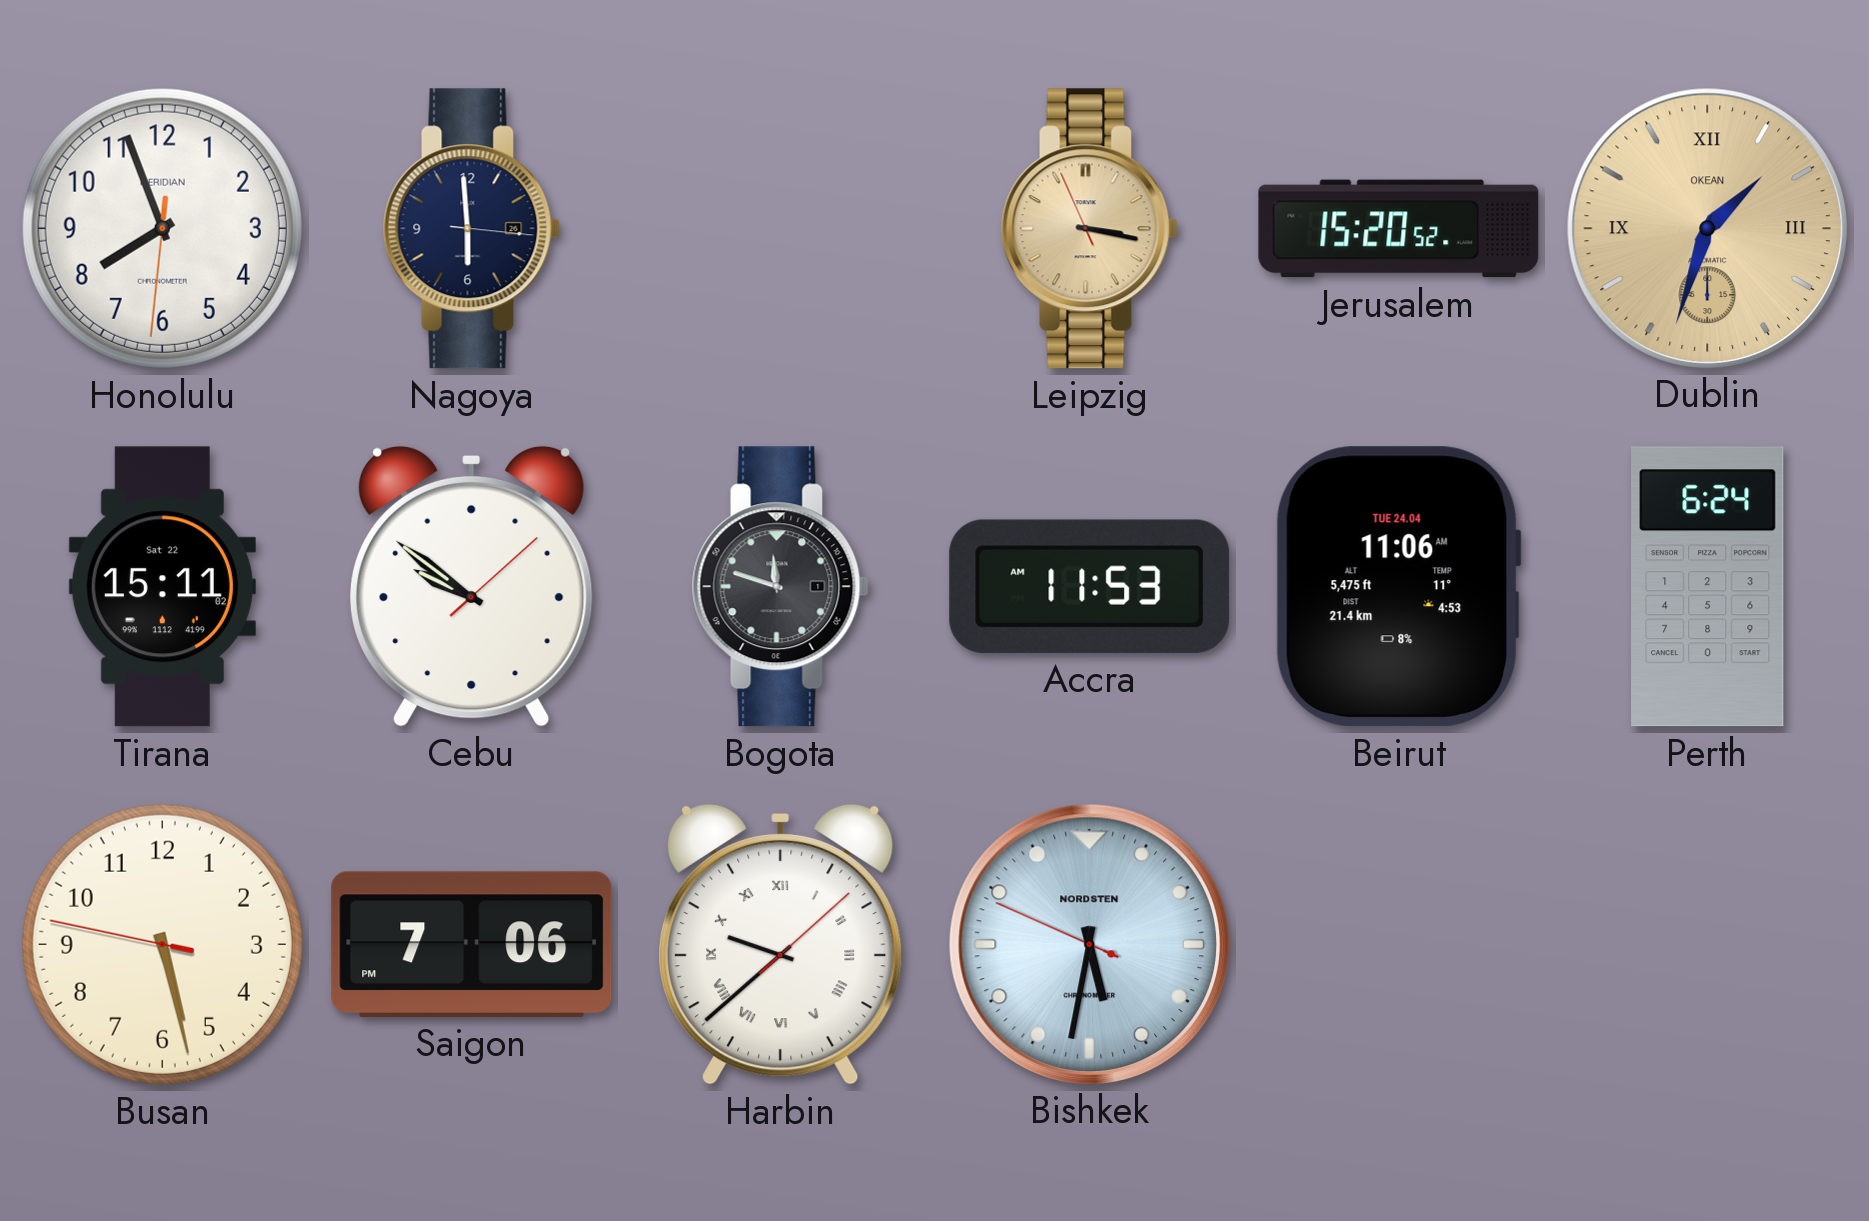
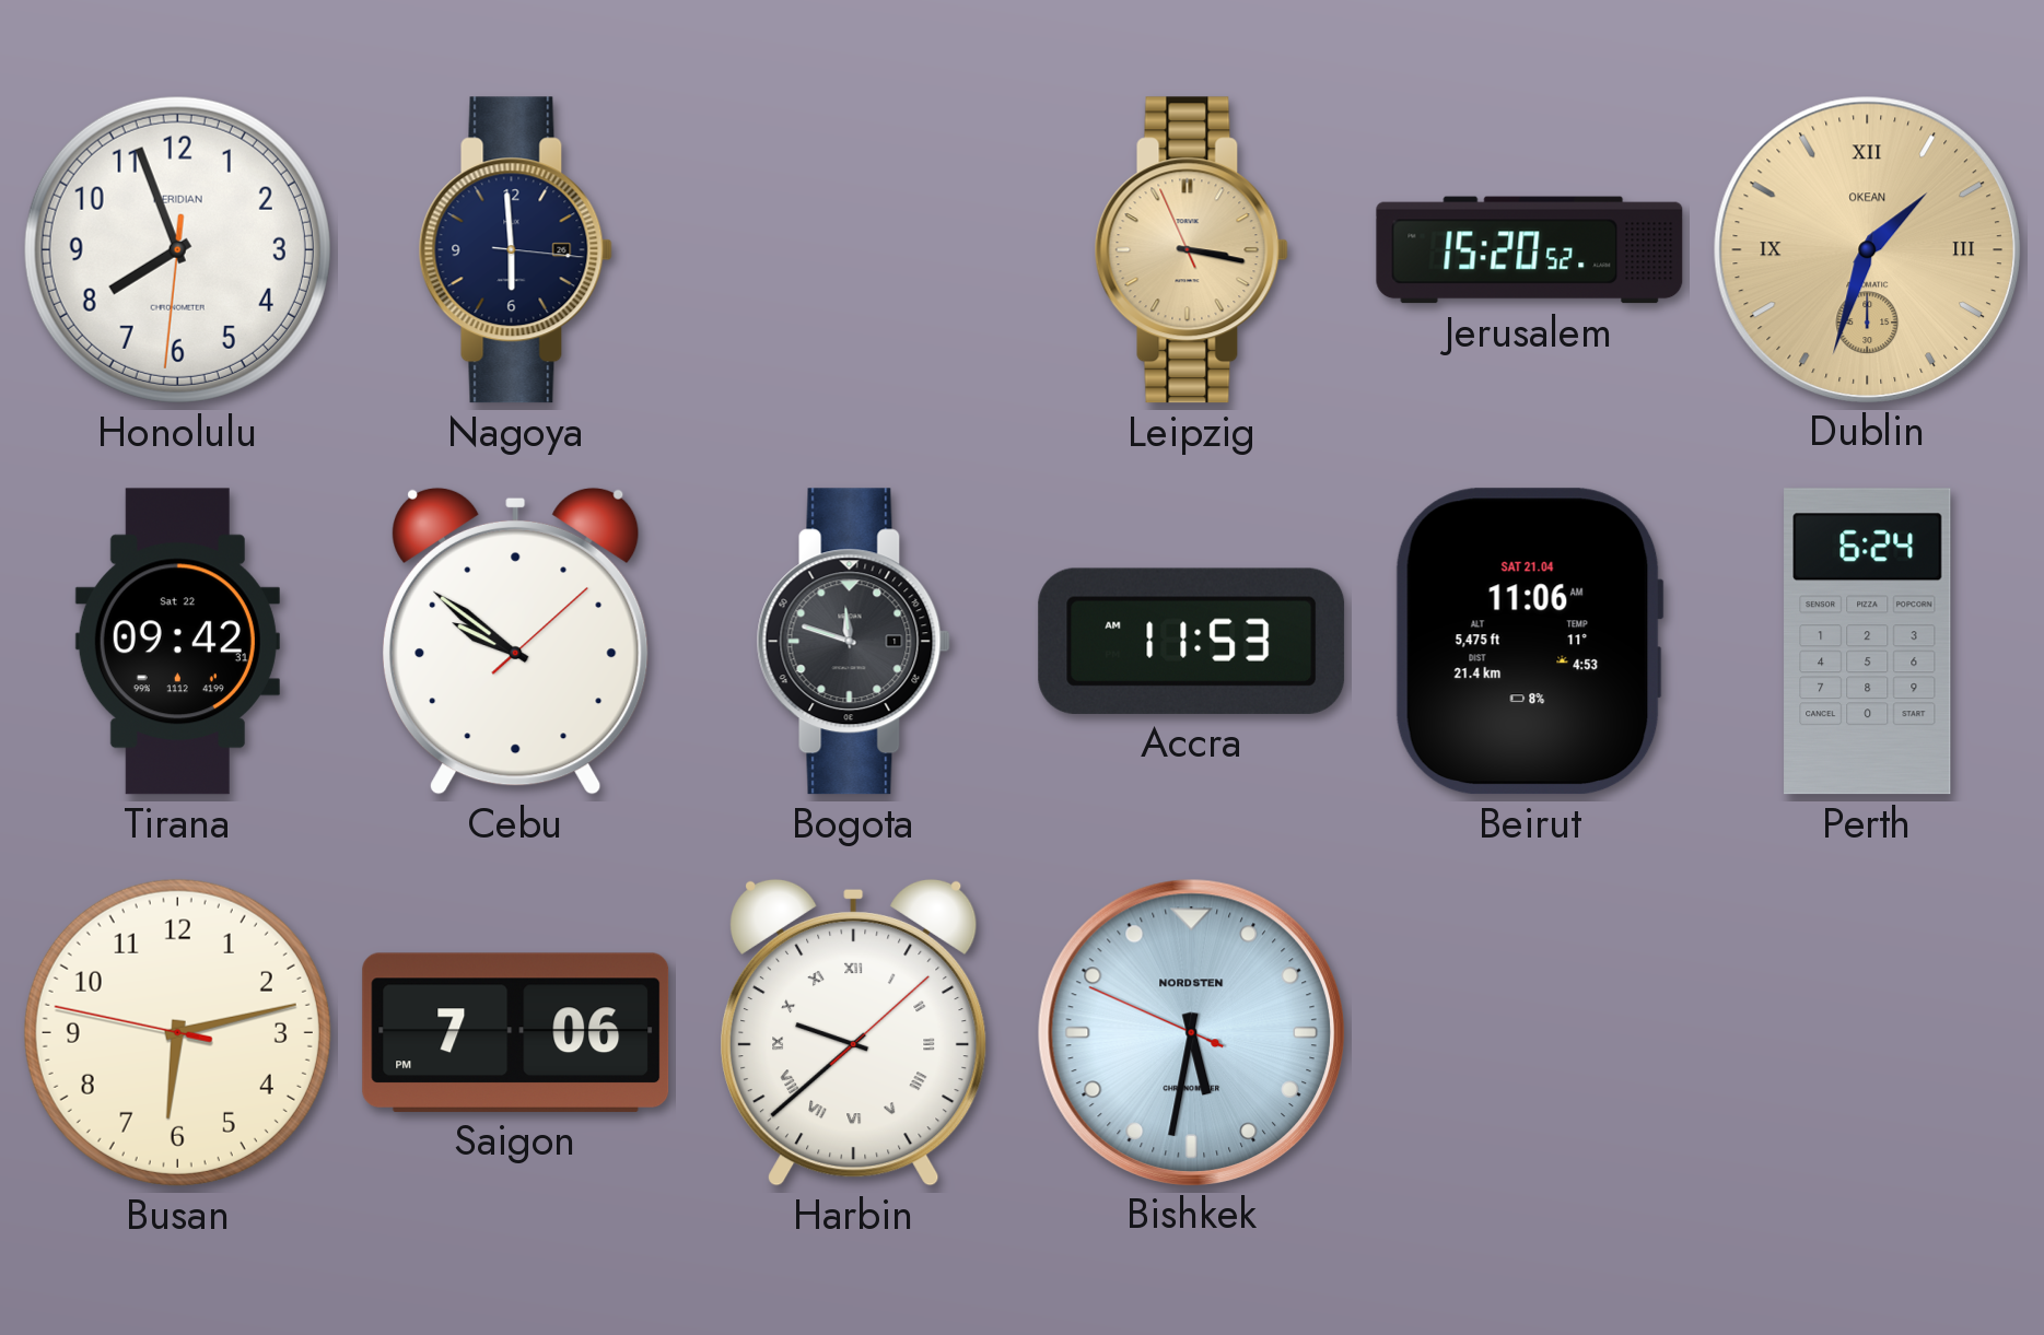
Tirana: 15:11 -> 09:42
Beirut date: TUE 24.04 -> SAT 21.04
Busan: 5:27 -> 6:12
